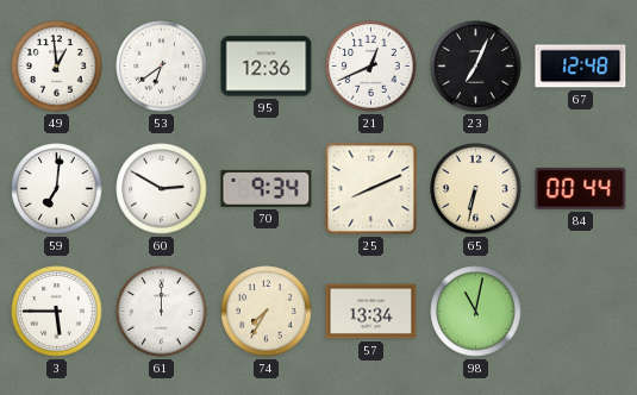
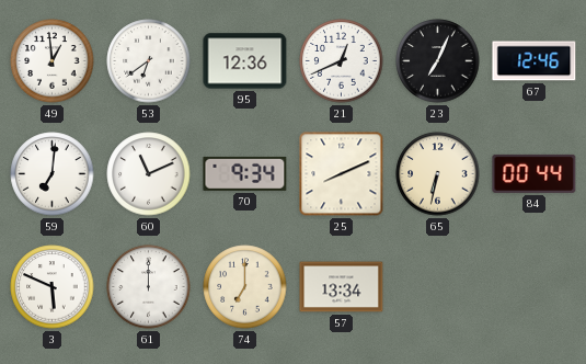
67: 12:48 -> 12:46
60: 2:50 -> 11:11
3: 5:45 -> 5:49
74: 7:35 -> 7:00
98: 11:02 -> none
